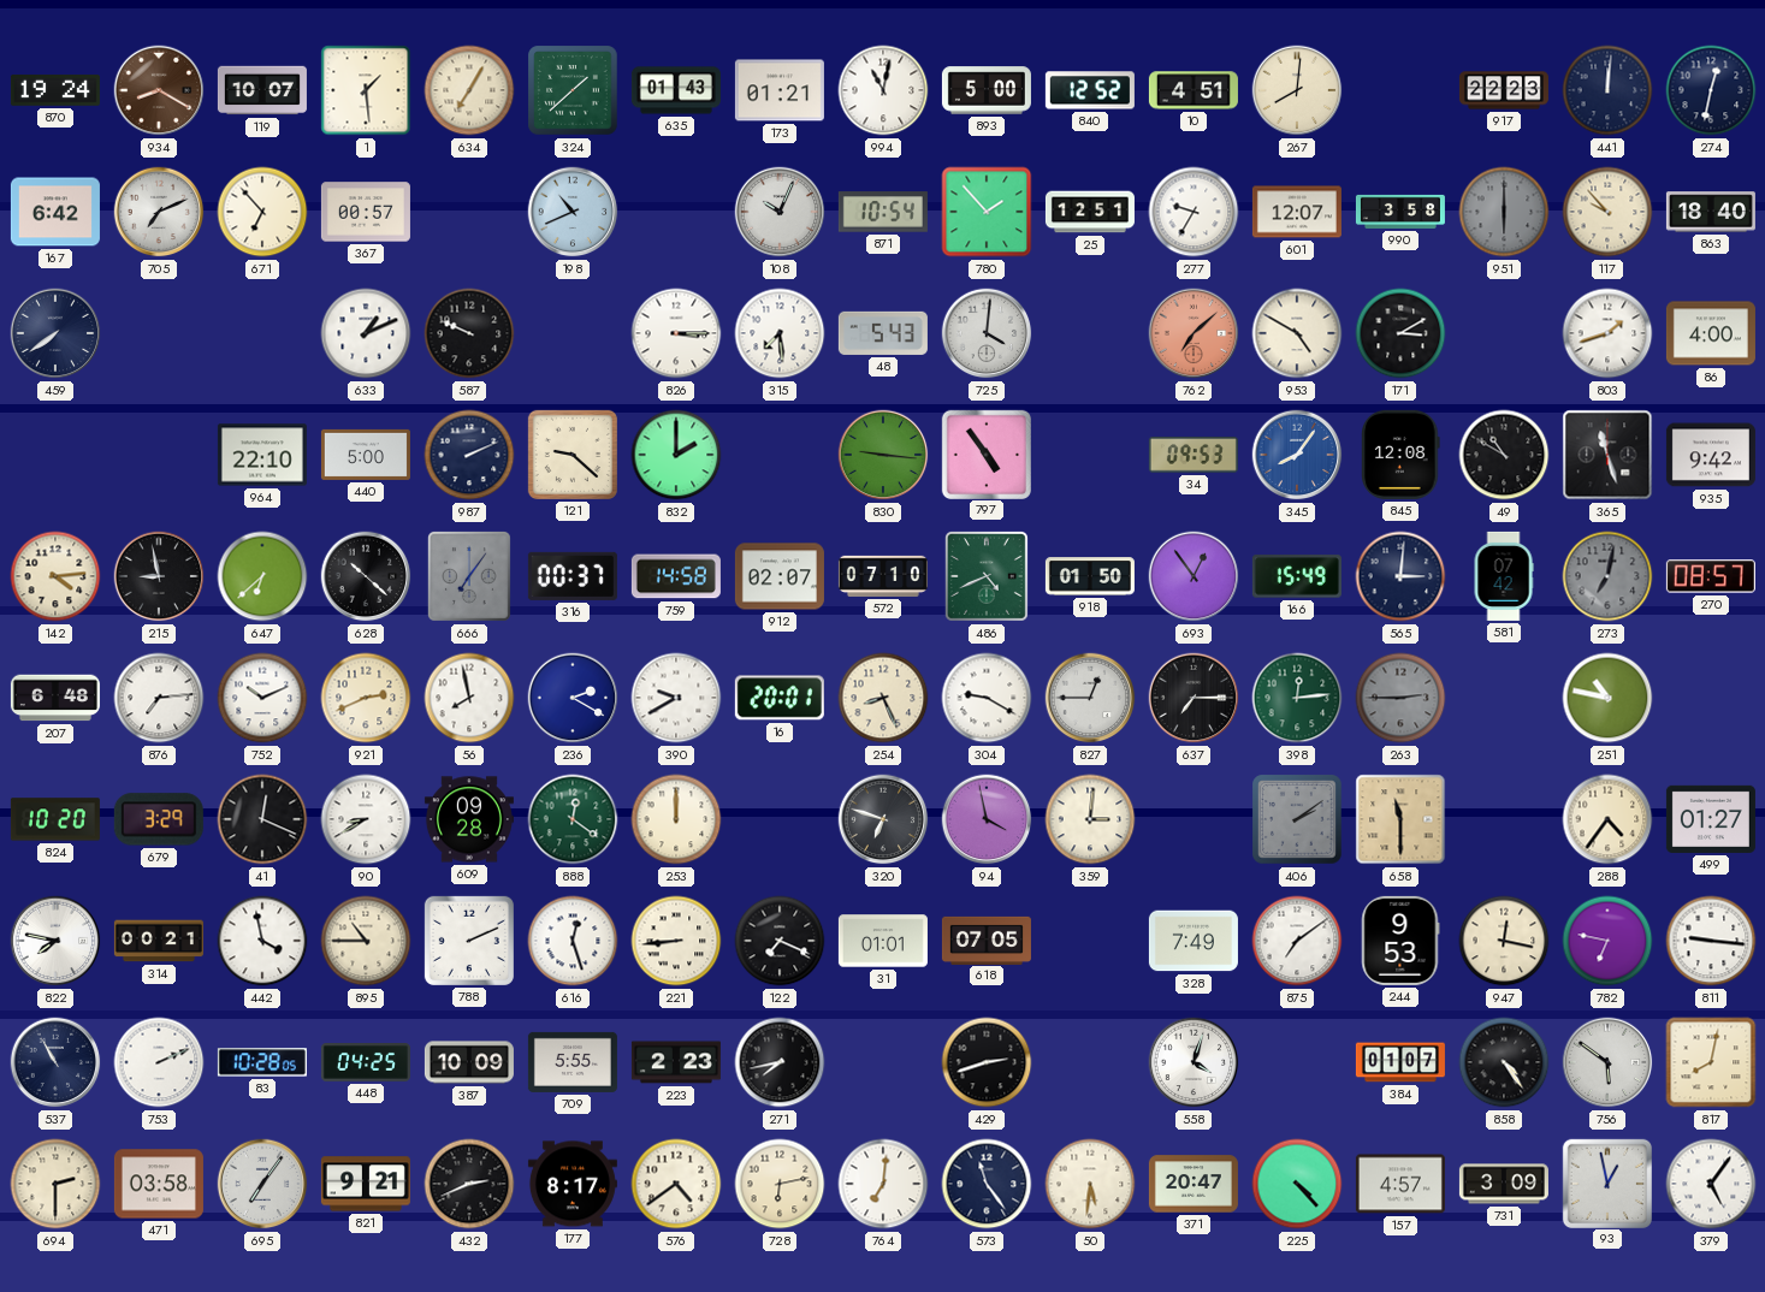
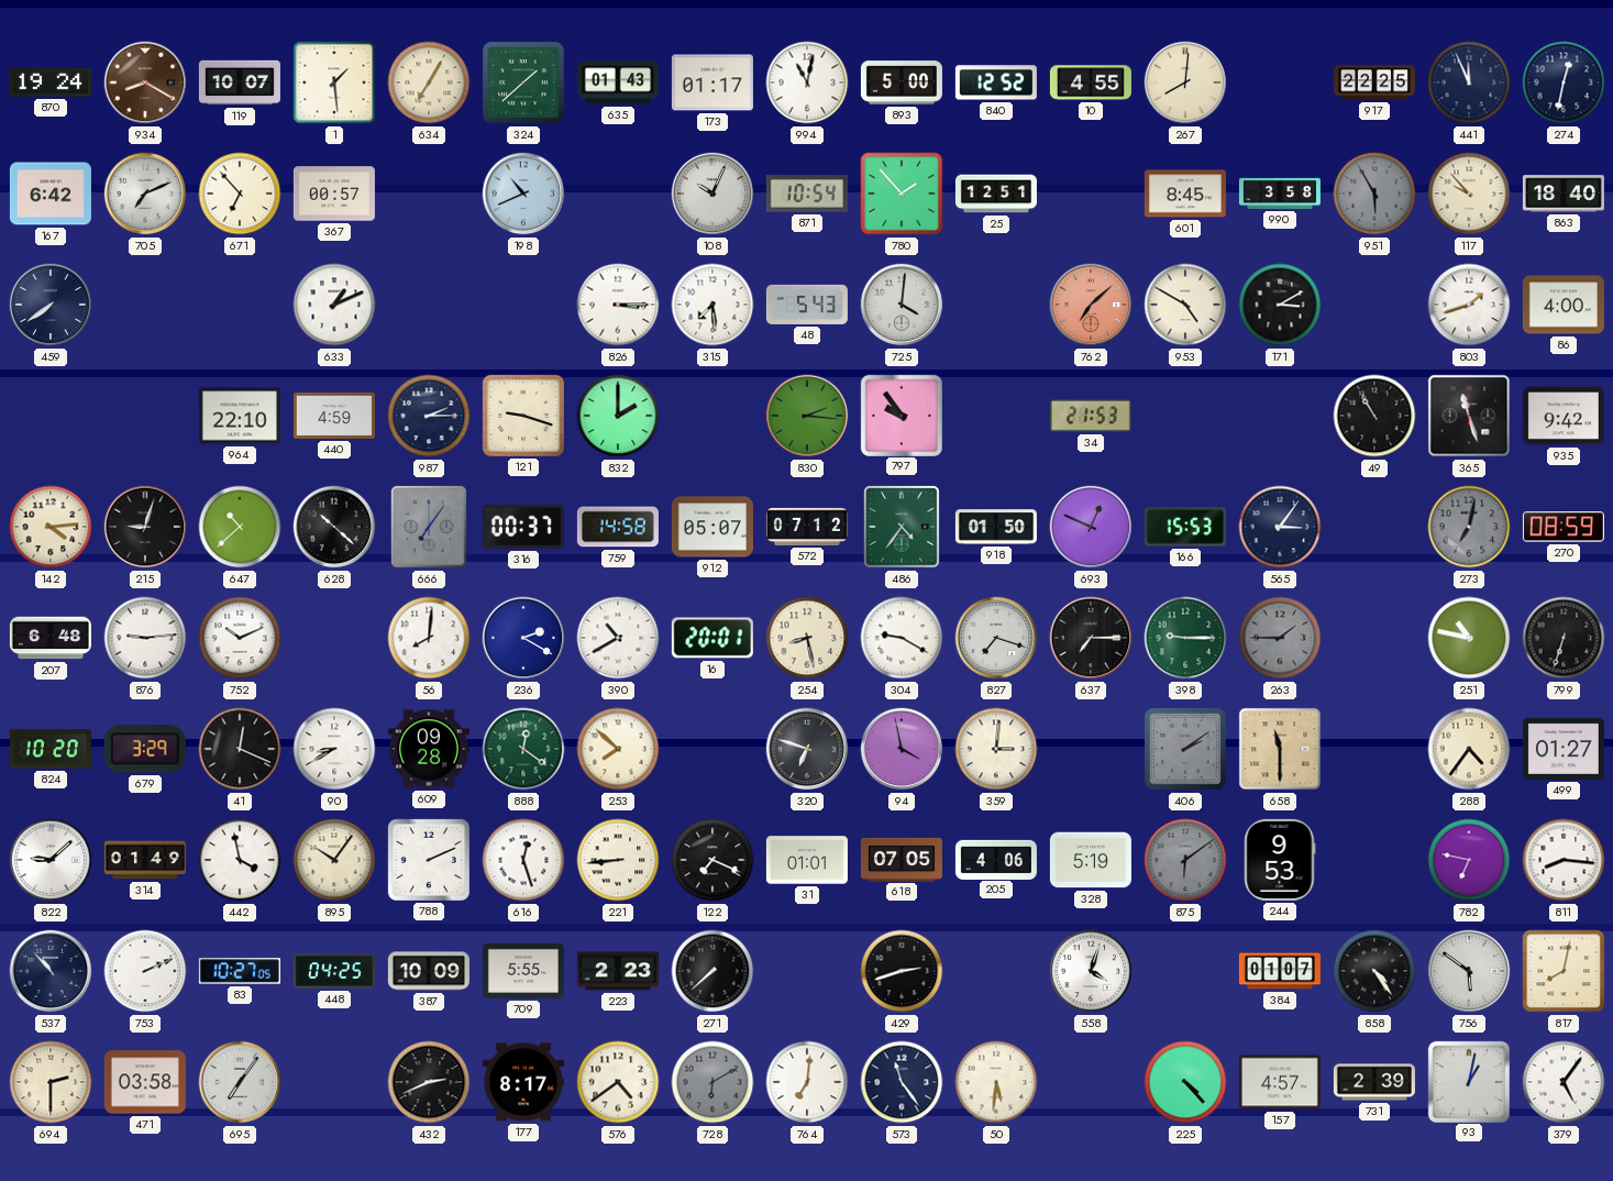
173: 01:21 -> 01:17
10: 4:51 -> 4:55
917: 22:23 -> 22:25
441: 12:01 -> 11:56
277: 9:35 -> none
601: 12:07 -> 8:45
951: 6:00 -> 5:55
587: 9:49 -> none
440: 5:00 -> 4:59
987: 2:11 -> 2:15
121: 9:22 -> 9:18
830: 9:16 -> 2:16
797: 4:54 -> 9:54
34: 09:53 -> 21:53
345: 8:06 -> none
845: 12:08 -> none
49: 10:50 -> 10:55
215: 8:58 -> 9:03
647: 6:38 -> 10:38
912: 02:07 -> 05:07
572: 07:10 -> 07:12
486: 4:41 -> 4:36
693: 12:54 -> 12:49
166: 15:49 -> 15:53
565: 3:01 -> 3:06
581: 07:42 -> none
270: 08:57 -> 08:59
876: 7:14 -> 9:14
921: 2:41 -> none
56: 7:58 -> 8:01
390: 9:40 -> 10:40
254: 8:26 -> 8:28
827: 12:45 -> 7:18
398: 12:14 -> 9:15
263: 2:45 -> 1:45
799: none -> 6:33
253: 12:00 -> 7:52
822: 7:47 -> 9:08
314: 00:21 -> 01:49
895: 10:45 -> 10:06
205: none -> 4:06
328: 7:49 -> 5:19
875: 7:09 -> 6:09
875 dial: white -> grey
947: 12:17 -> none
811: 9:16 -> 8:16
537: 10:55 -> 10:53
83: 10:28 -> 10:27
271: 7:43 -> 7:38
821: 9:21 -> none
728: 6:13 -> 6:10
728 dial: cream -> grey
371: 20:47 -> none
731: 3:09 -> 2:39
93: 12:58 -> 1:02
